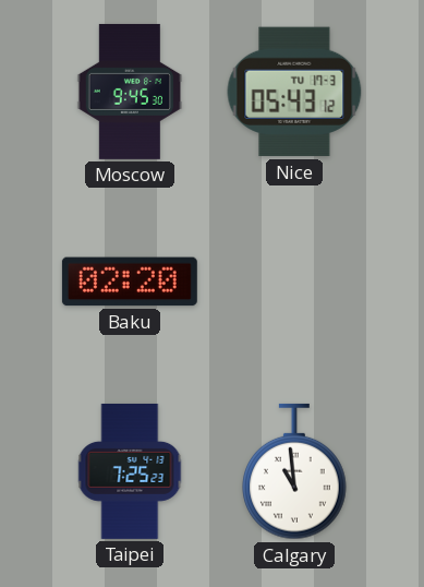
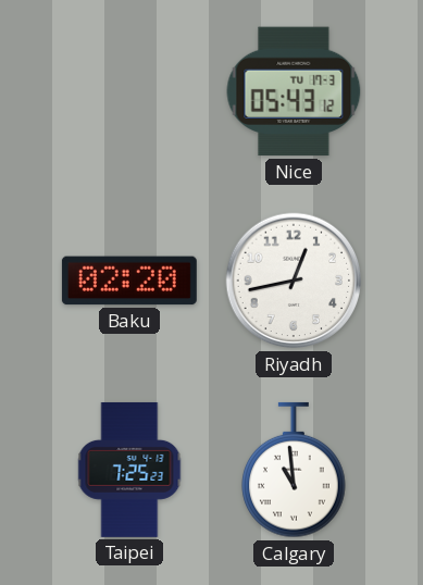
Moscow: 9:45 -> none
Riyadh: none -> 12:43
